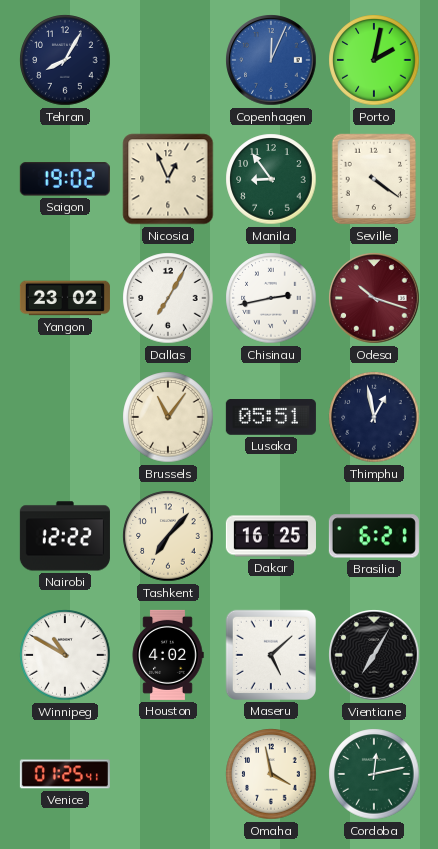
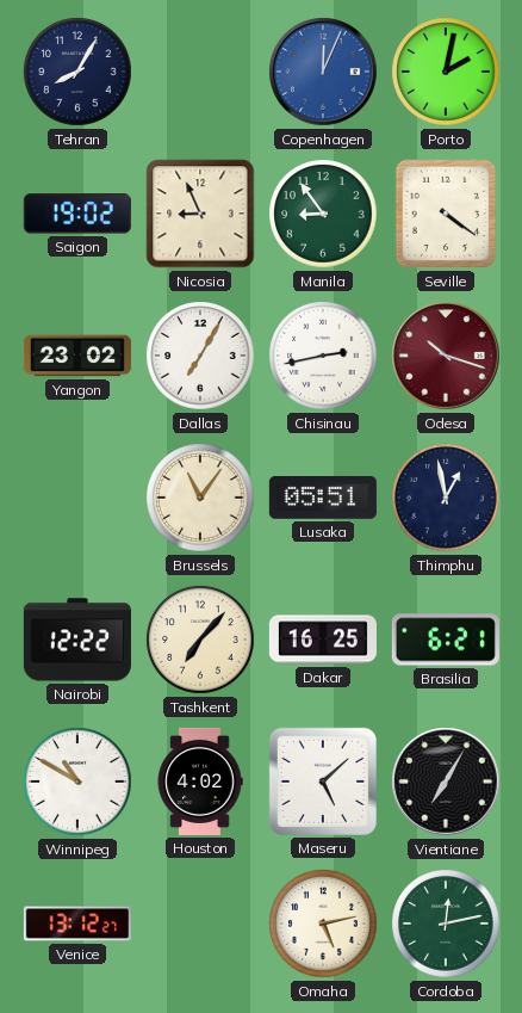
Nicosia: 12:56 -> 8:56
Venice: 01:25 -> 13:12
Omaha: 3:58 -> 5:13
